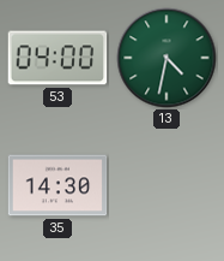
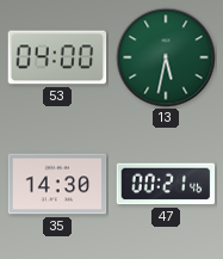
13: 4:32 -> 5:32
47: none -> 00:21
